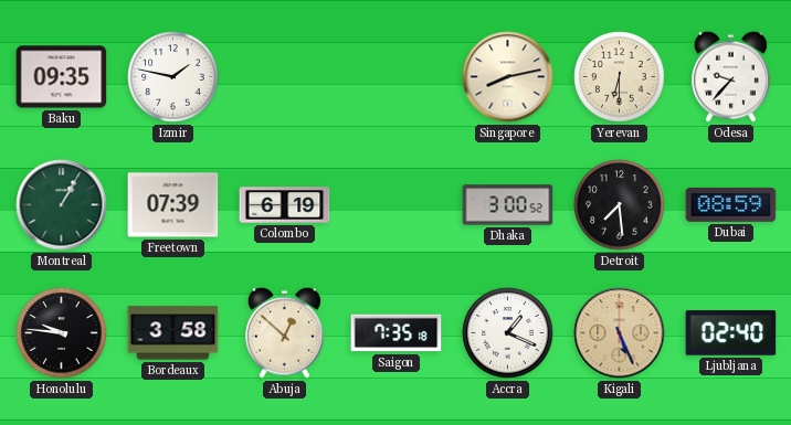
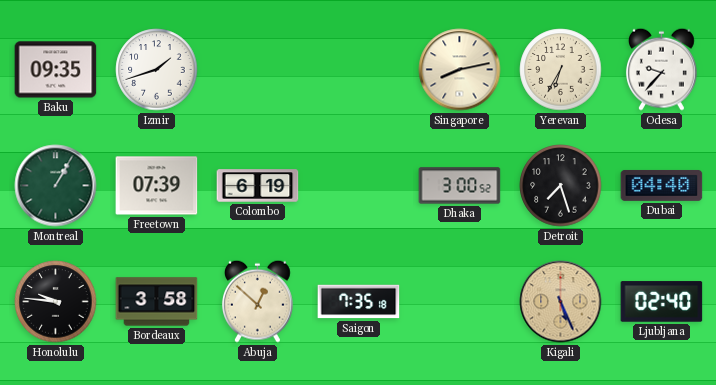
Izmir: 1:47 -> 1:42
Yerevan: 6:30 -> 6:35
Detroit: 7:29 -> 7:27
Dubai: 08:59 -> 04:40
Accra: 1:19 -> none
